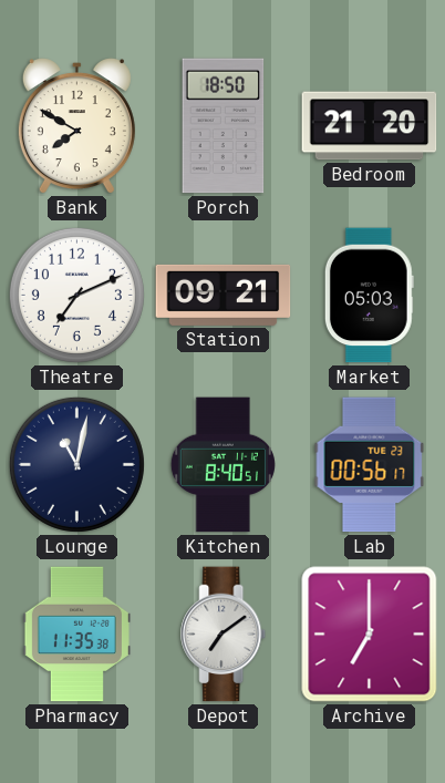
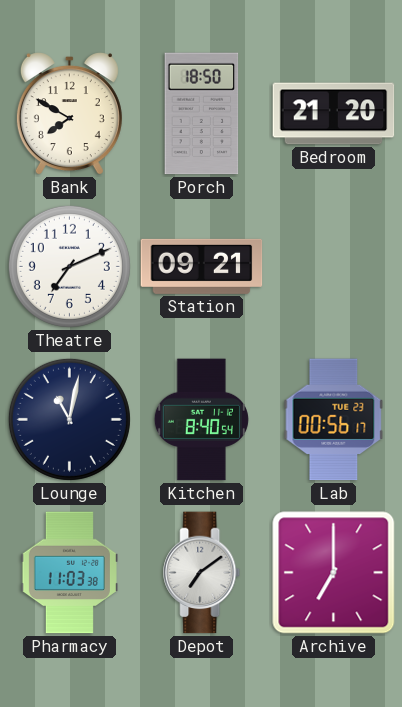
Market: 05:03 -> none
Kitchen: 8:40:51 -> 8:40:54
Pharmacy: 11:35 -> 11:03
